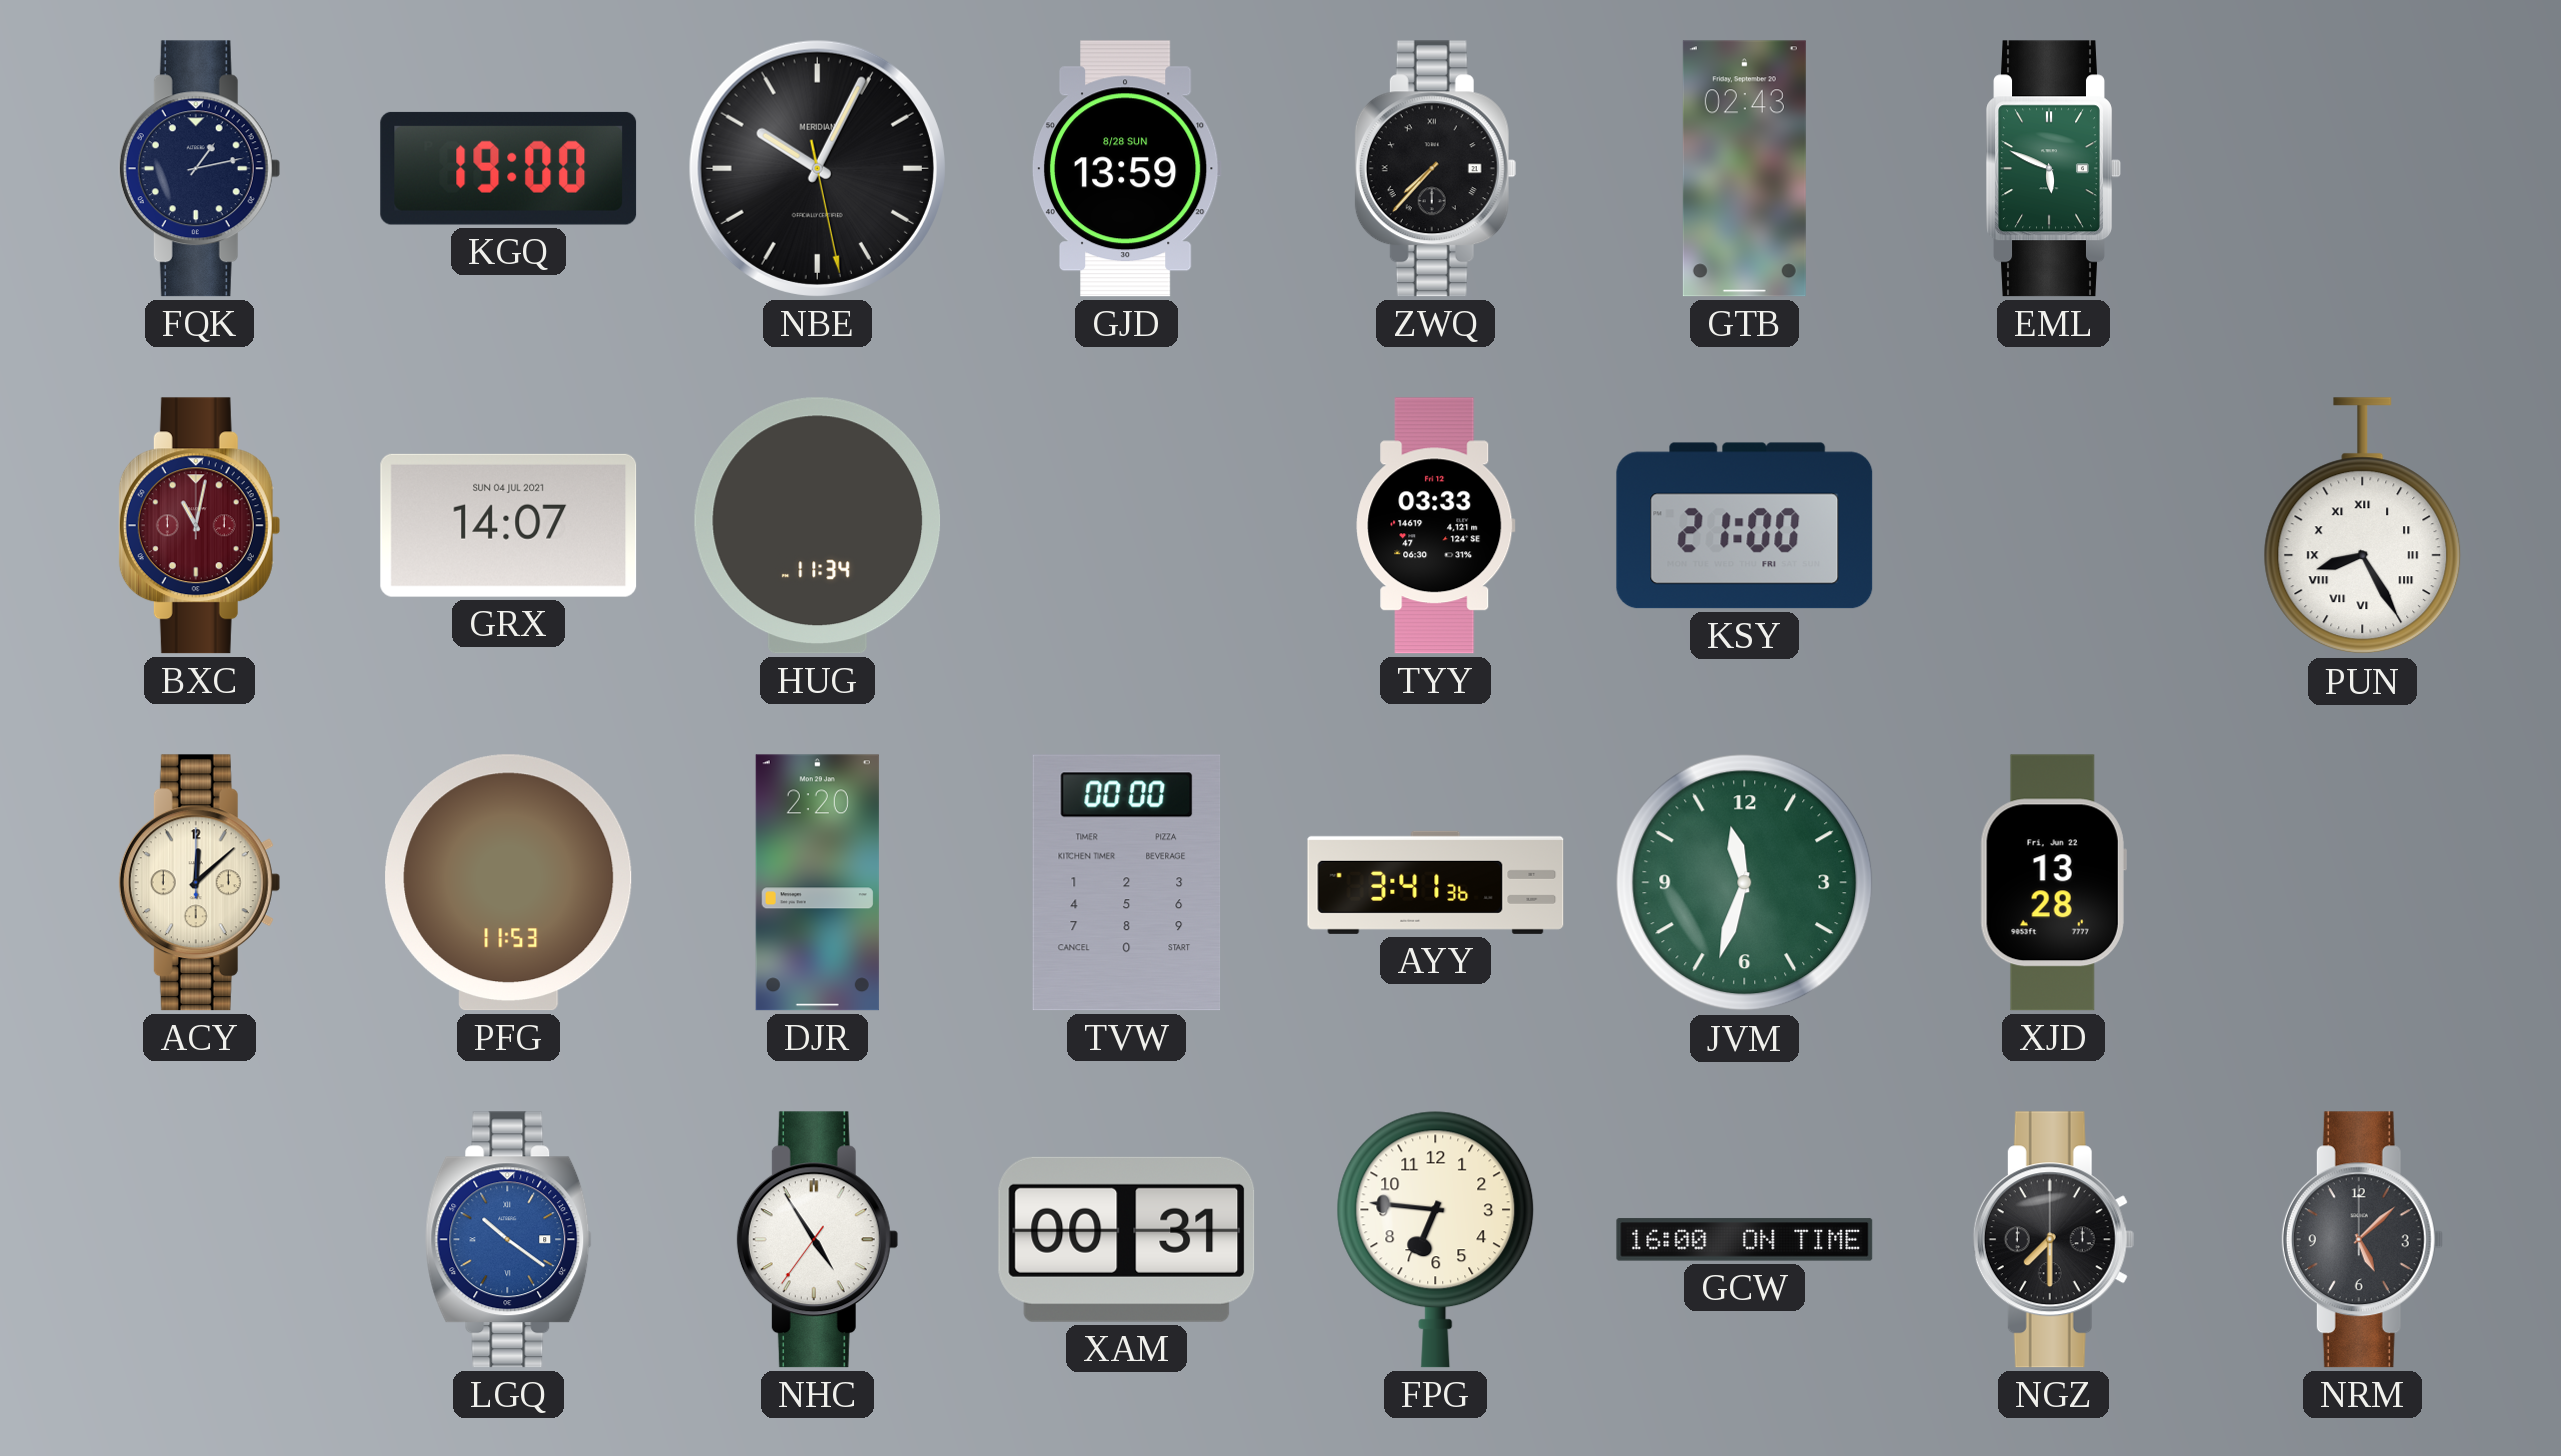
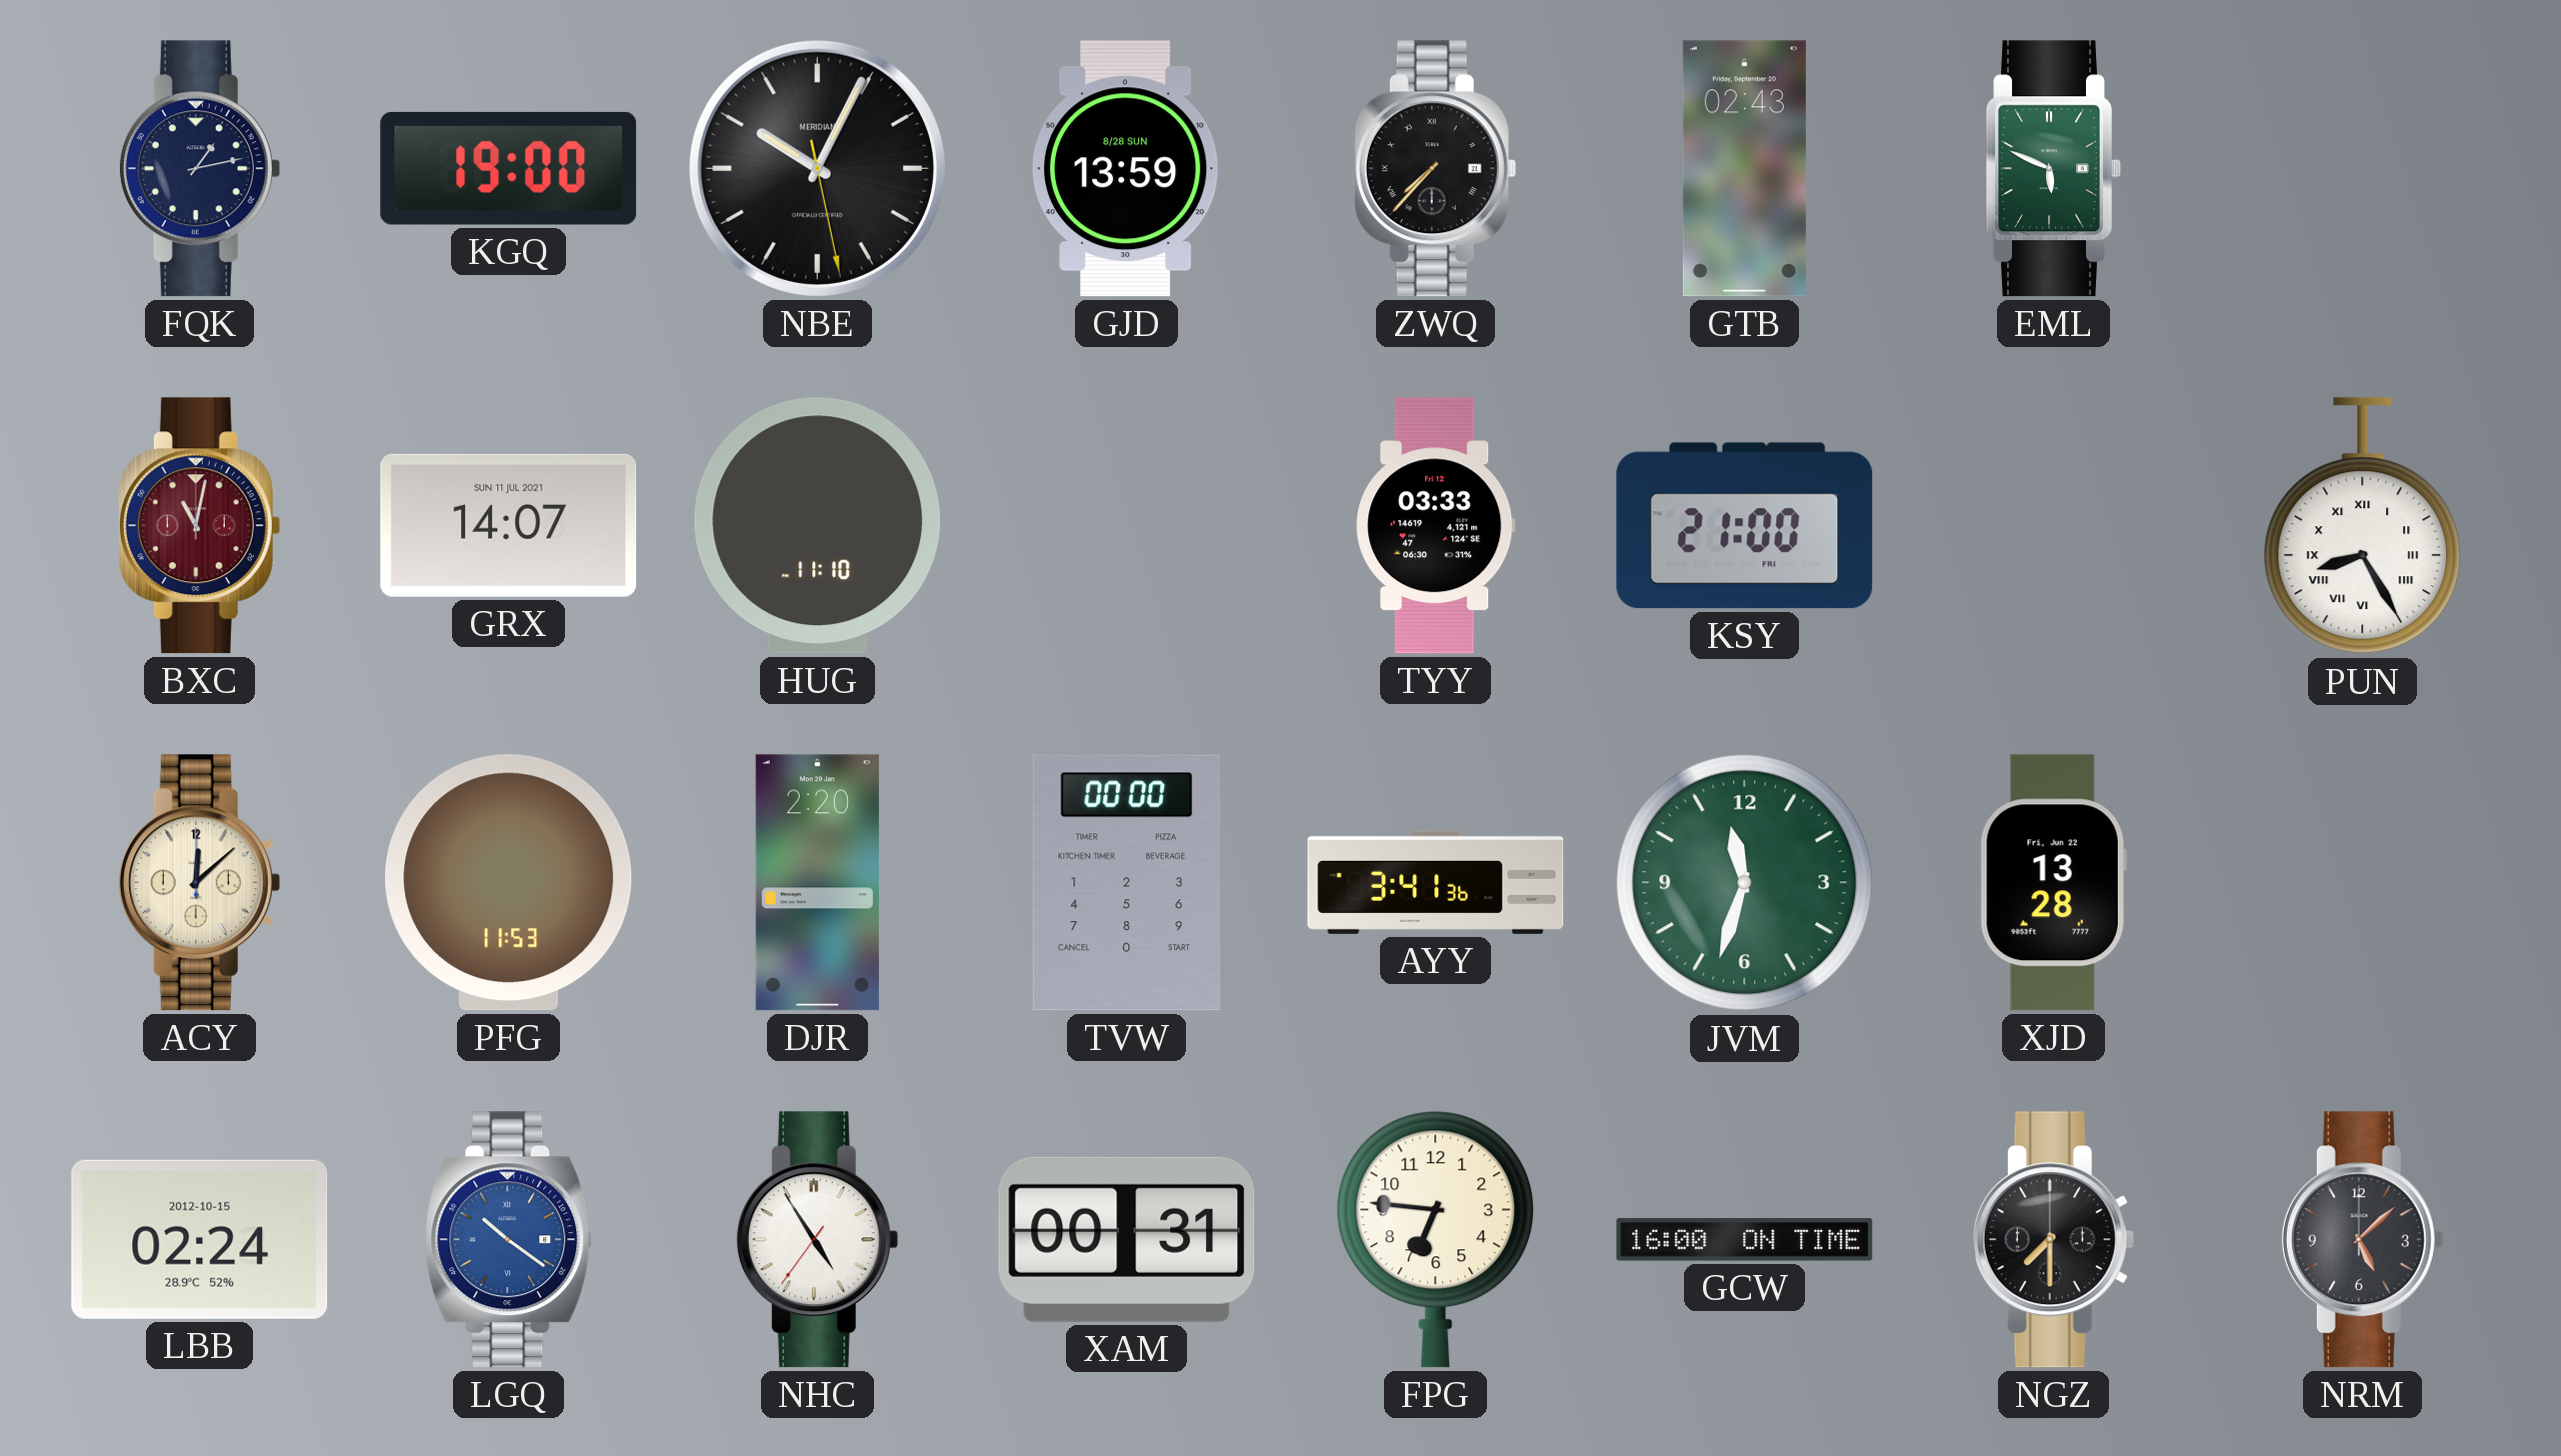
GRX date: SUN 04 JUL 2021 -> SUN 11 JUL 2021
HUG: 11:34 -> 11:10
LBB: none -> 02:24
